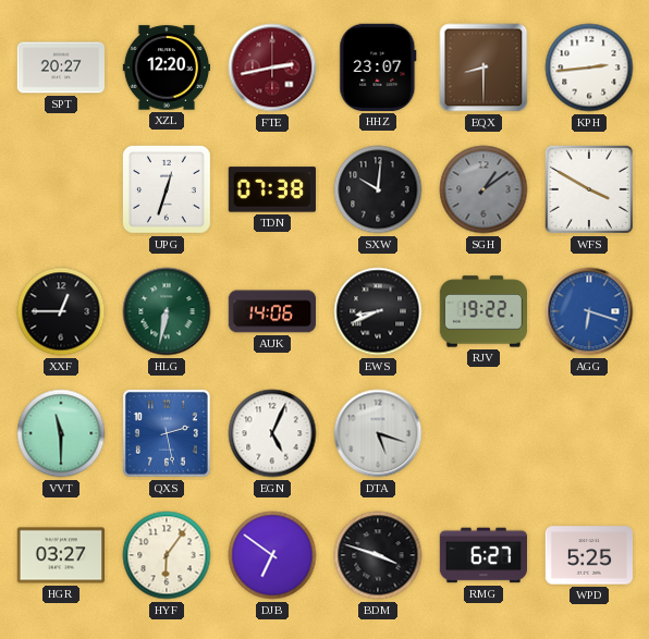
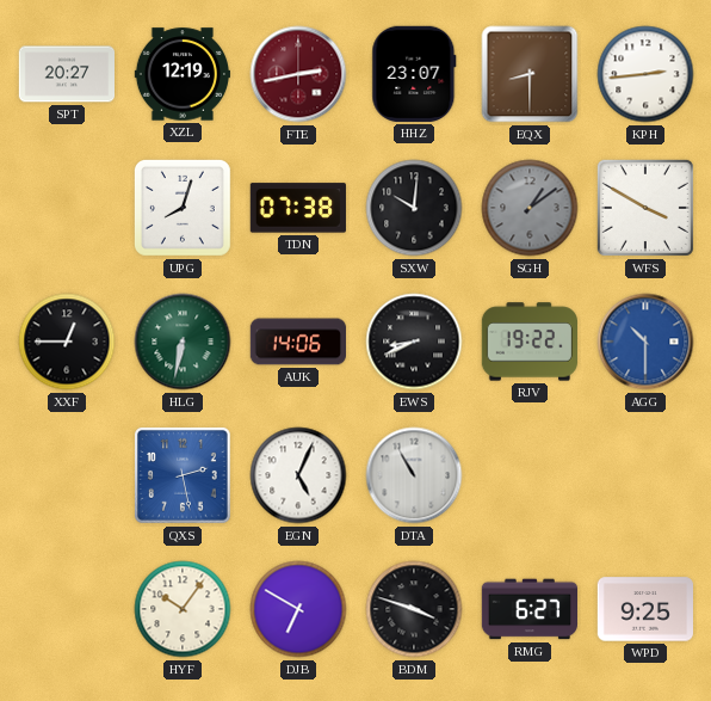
XZL: 12:20 -> 12:19
UPG: 12:33 -> 8:03
AGG: 6:18 -> 10:30
VVT: 11:30 -> none
DTA: 5:18 -> 10:55
HGR: 03:27 -> none
HYF: 6:06 -> 10:06
DJB: 6:51 -> 6:50
WPD: 5:25 -> 9:25
